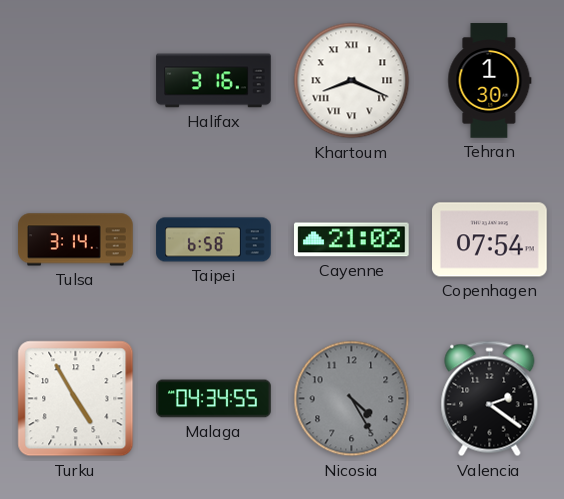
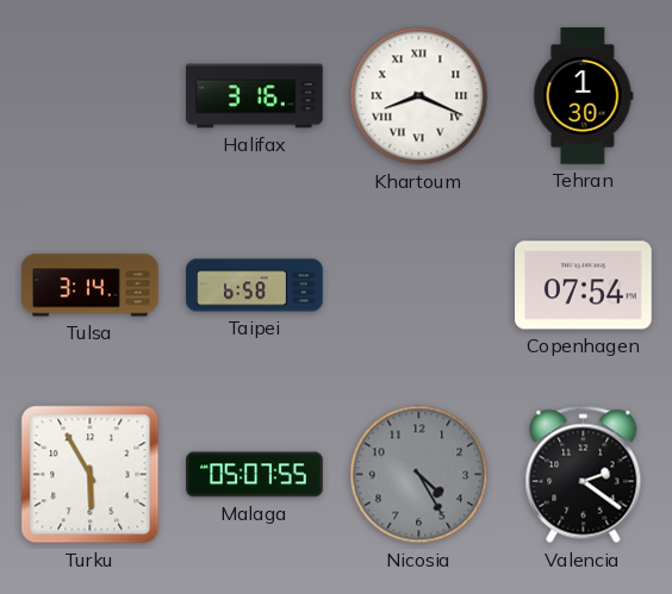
Cayenne: 21:02 -> none
Turku: 4:55 -> 5:55
Malaga: 04:34 -> 05:07
